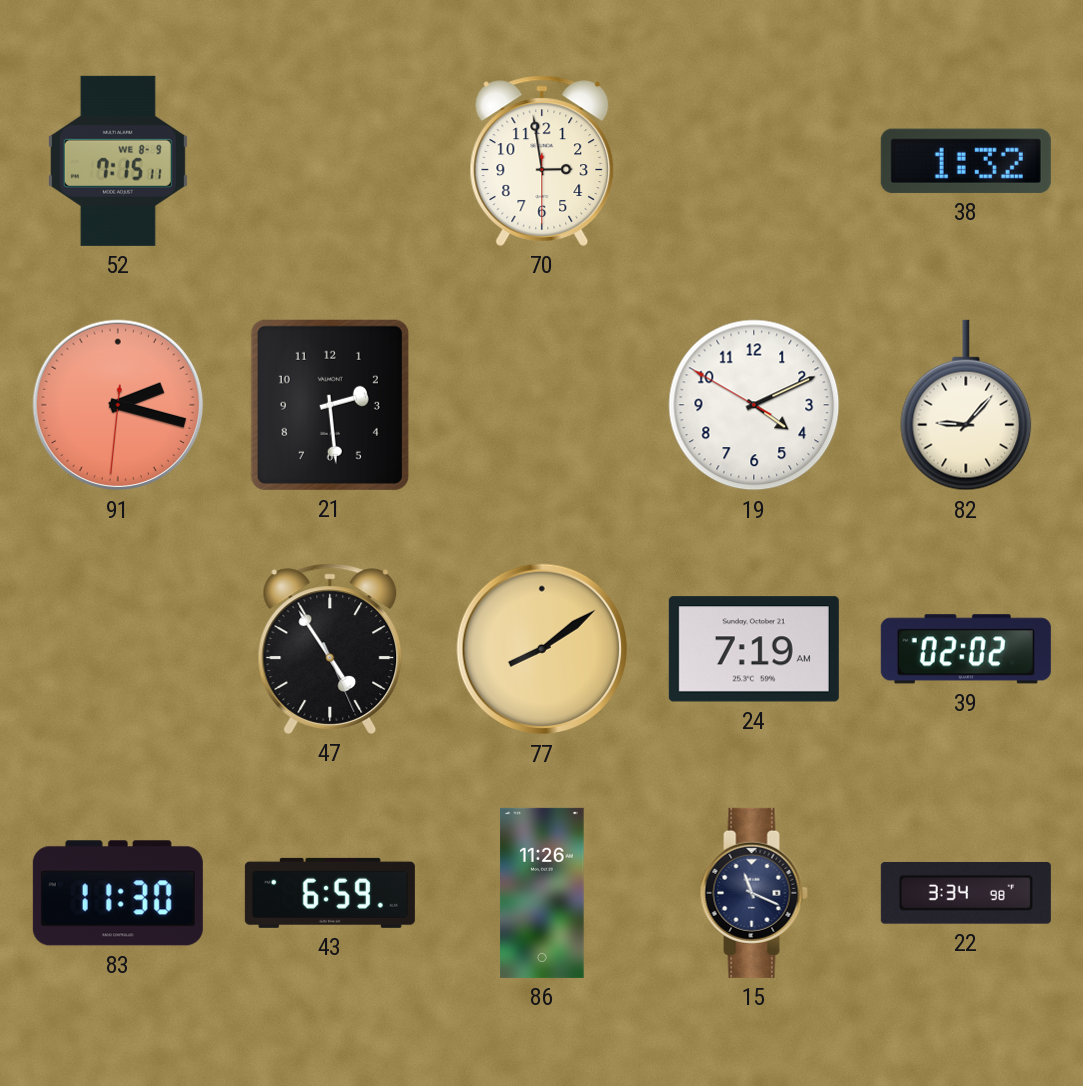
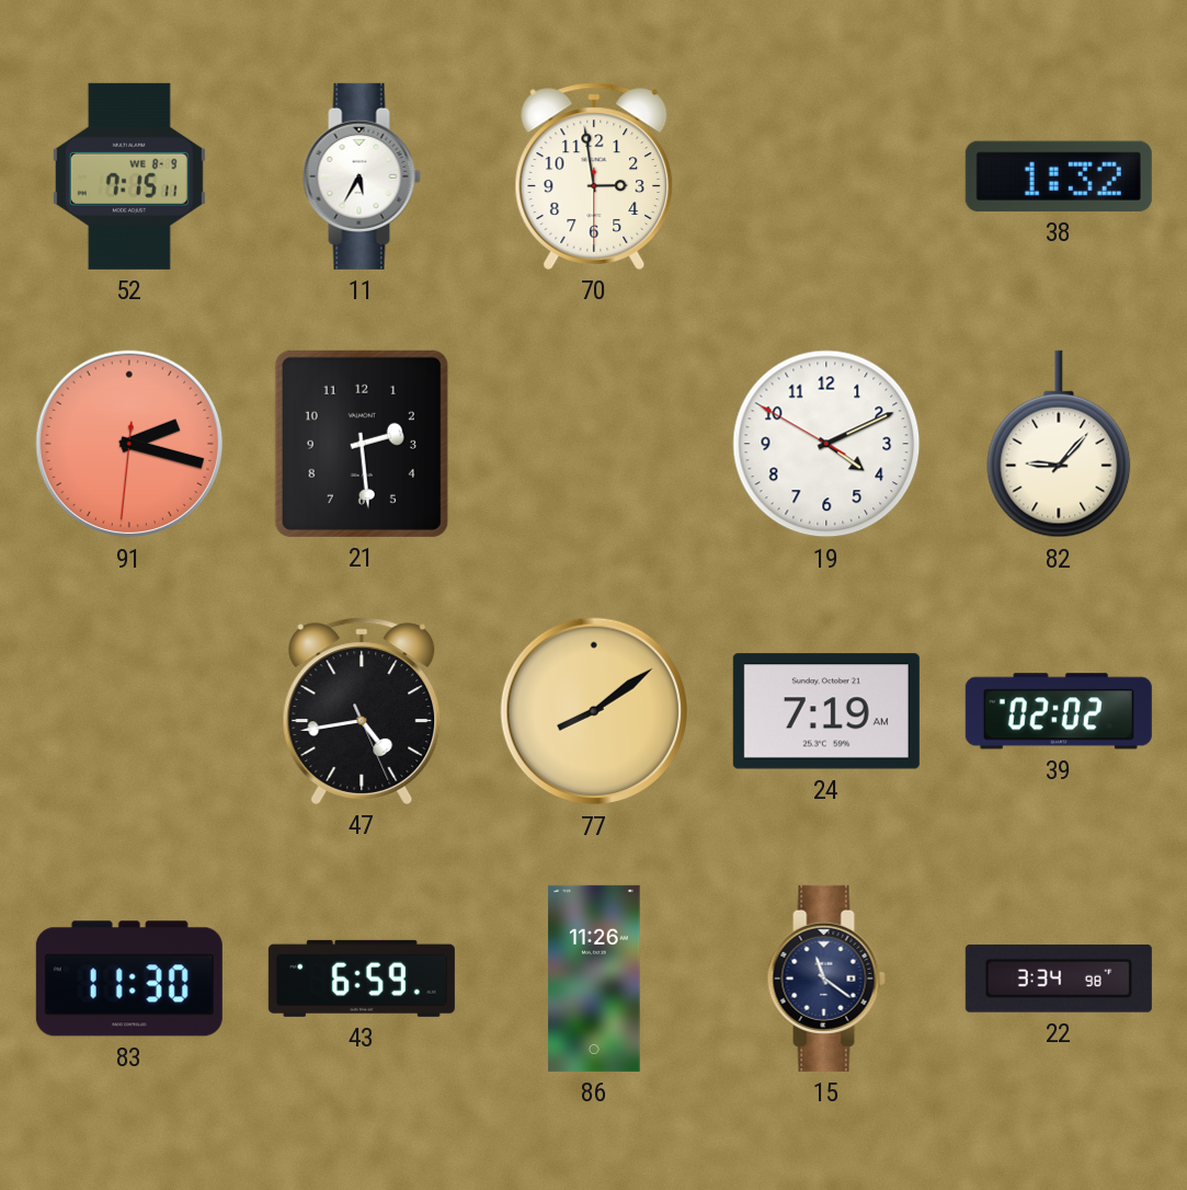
11: none -> 5:35
47: 4:54 -> 4:43
15: 11:19 -> 11:21
